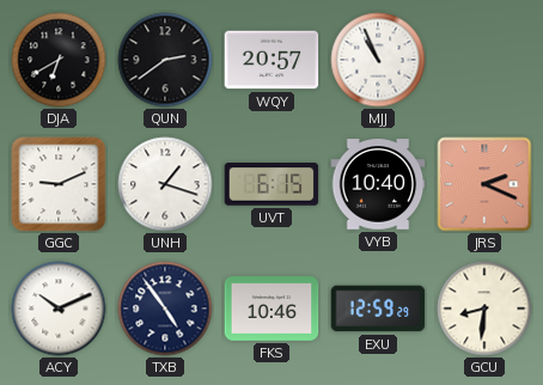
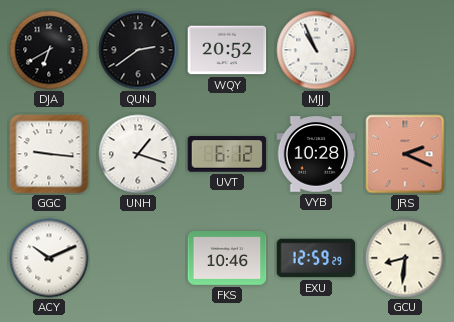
WQY: 20:57 -> 20:52
GGC: 9:11 -> 9:16
UVT: 6:15 -> 6:12
VYB: 10:40 -> 10:28
TXB: 4:54 -> none
